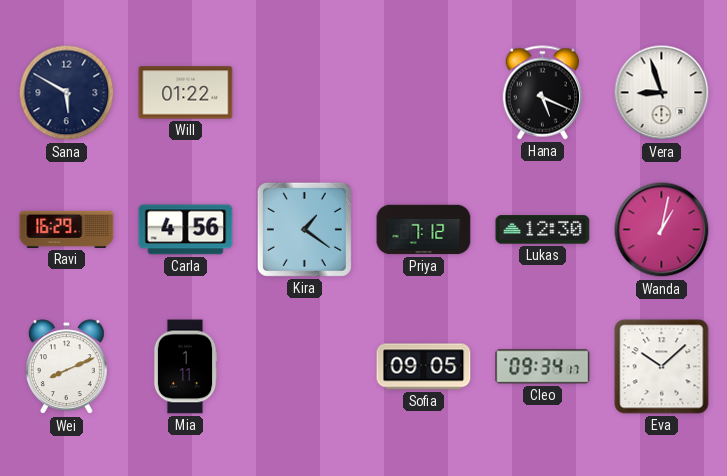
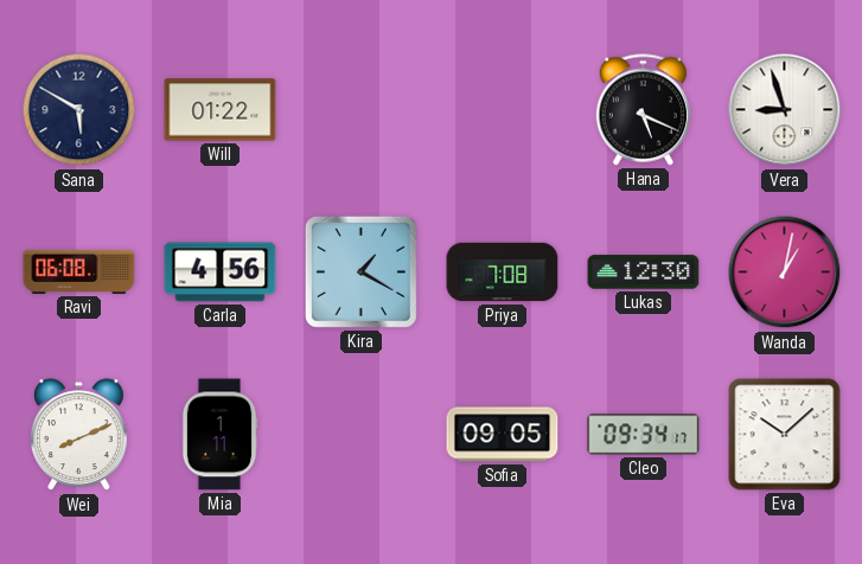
Ravi: 16:29 -> 06:08
Kira: 1:21 -> 1:20
Priya: 7:12 -> 7:08
